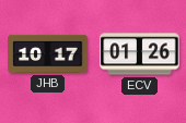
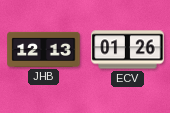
JHB: 10:17 -> 12:13
